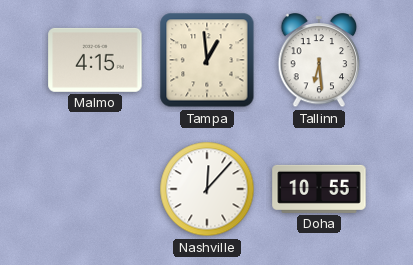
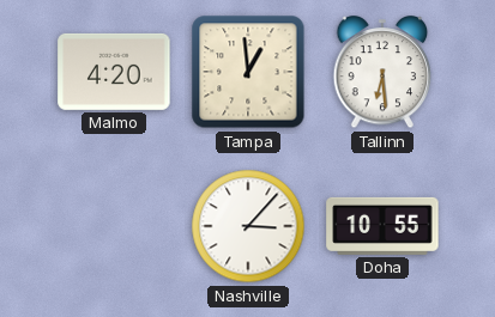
Malmo: 4:15 -> 4:20
Nashville: 12:07 -> 3:07
